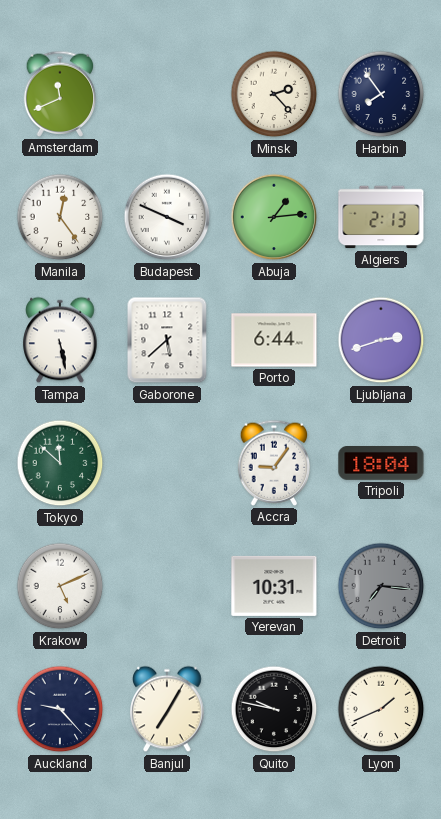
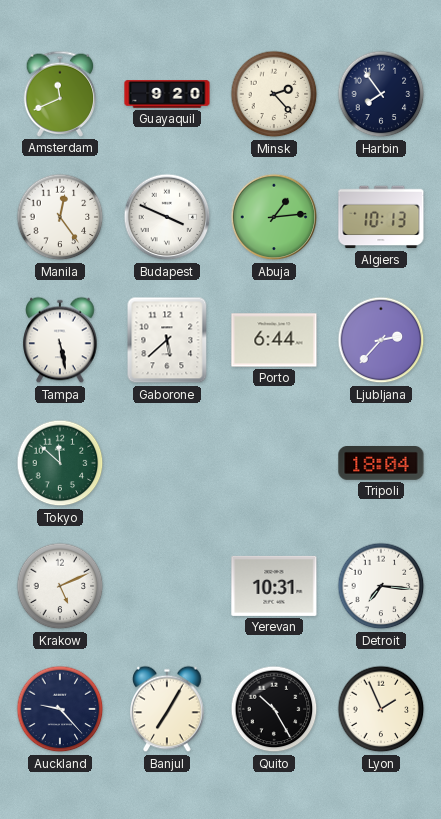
Guayaquil: none -> 9:20
Algiers: 2:13 -> 10:13
Ljubljana: 2:42 -> 2:37
Accra: 9:06 -> none
Detroit dial: grey -> white
Quito: 9:47 -> 10:25
Lyon: 1:41 -> 1:56
